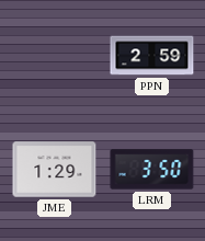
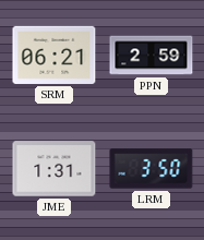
SRM: none -> 06:21
JME: 1:29 -> 1:31
